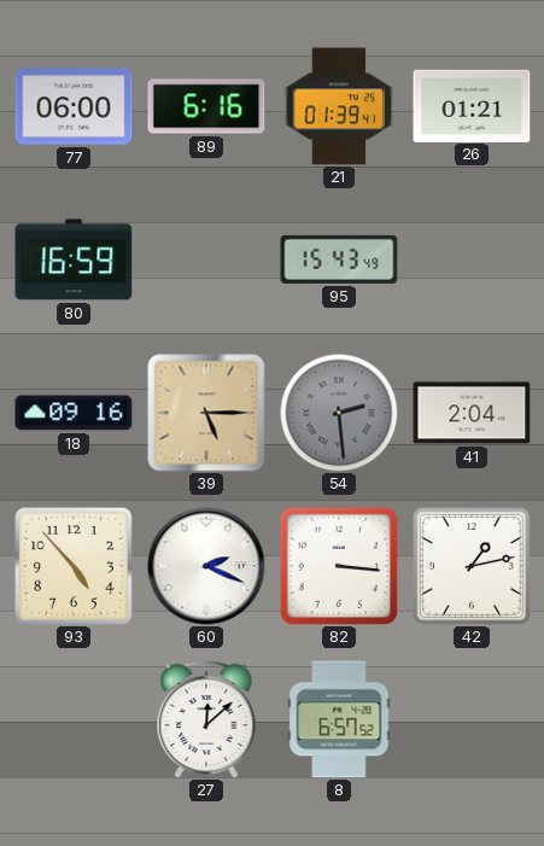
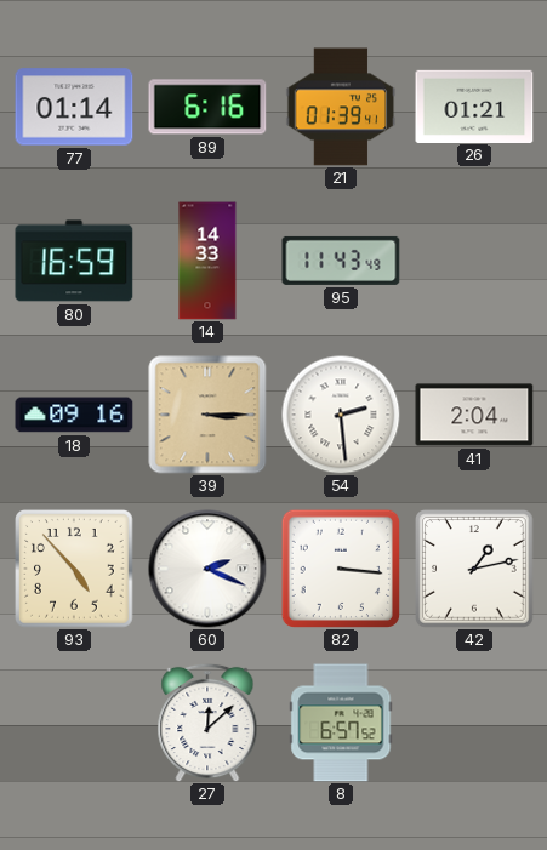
77: 06:00 -> 01:14
14: none -> 14:33
95: 15:43 -> 11:43
39: 5:15 -> 3:15
54 dial: grey -> white
